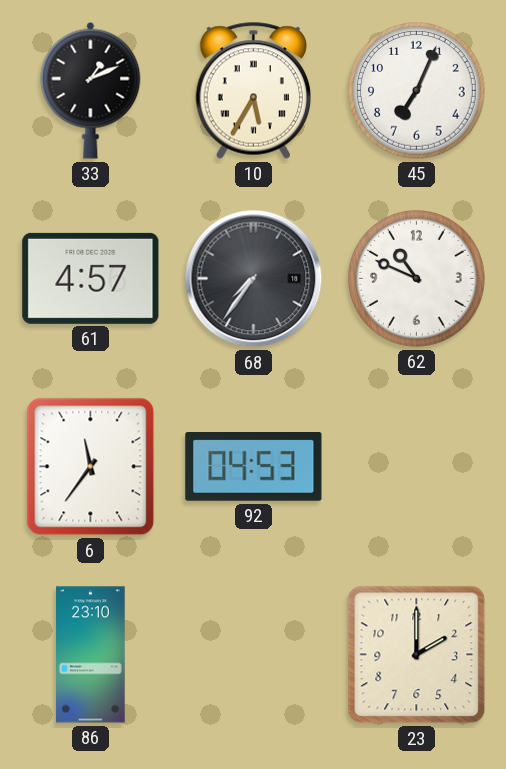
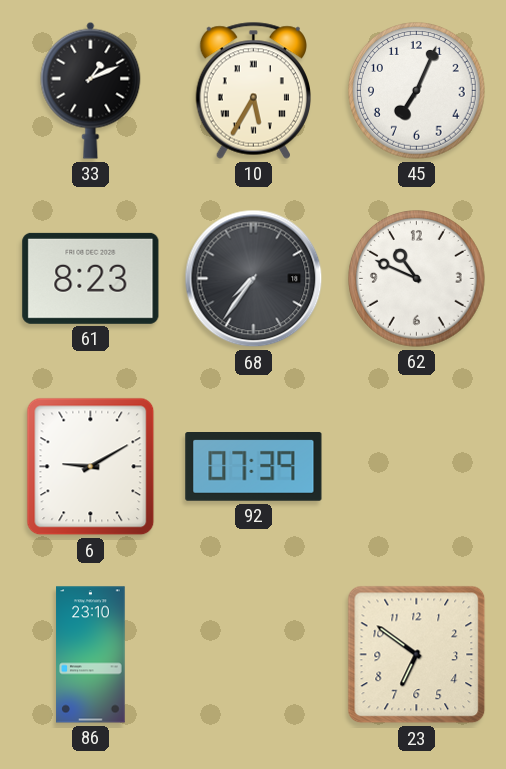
61: 4:57 -> 8:23
6: 11:36 -> 9:10
92: 04:53 -> 07:39
23: 2:00 -> 6:51
